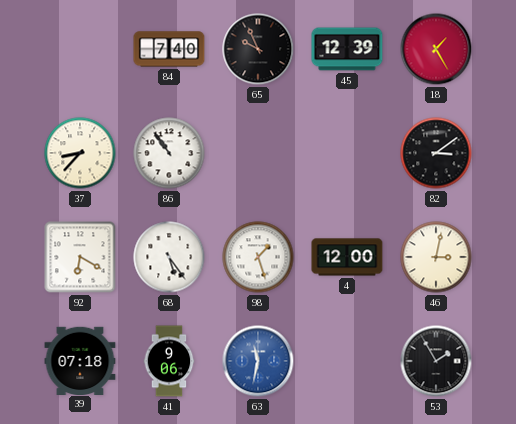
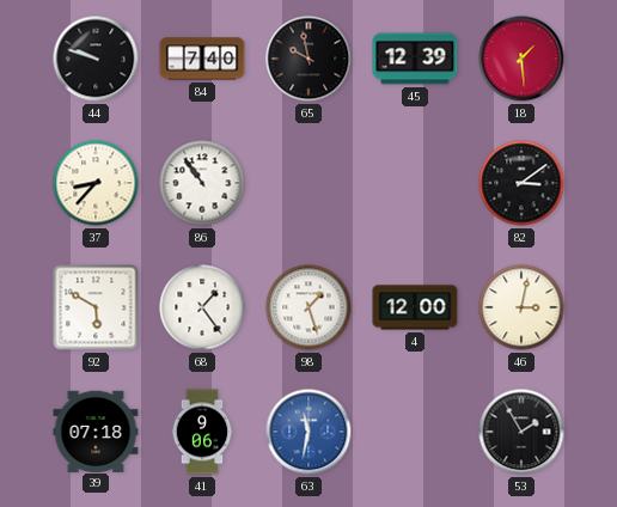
44: none -> 9:48
65: 9:56 -> 9:58
18: 1:25 -> 1:29
92: 6:20 -> 5:50
68: 5:24 -> 1:24
